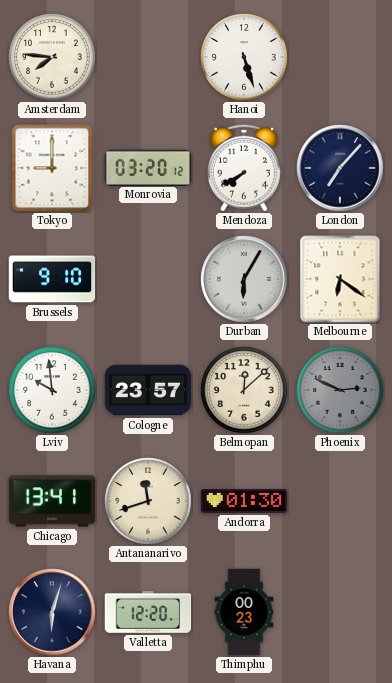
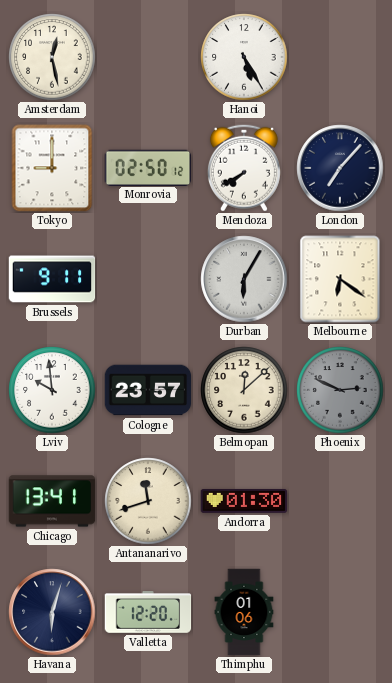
Amsterdam: 7:46 -> 12:28
Hanoi: 5:27 -> 5:25
Monrovia: 03:20 -> 02:50
Brussels: 9:10 -> 9:11
Thimphu: 00:23 -> 01:06
